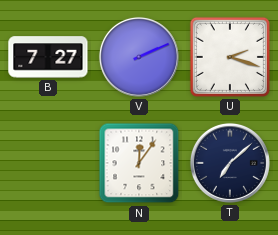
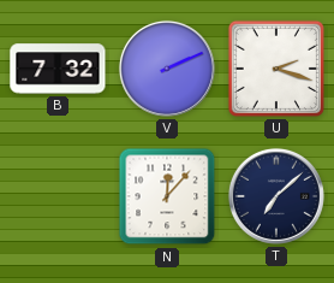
B: 7:27 -> 7:32
N: 12:06 -> 12:07
